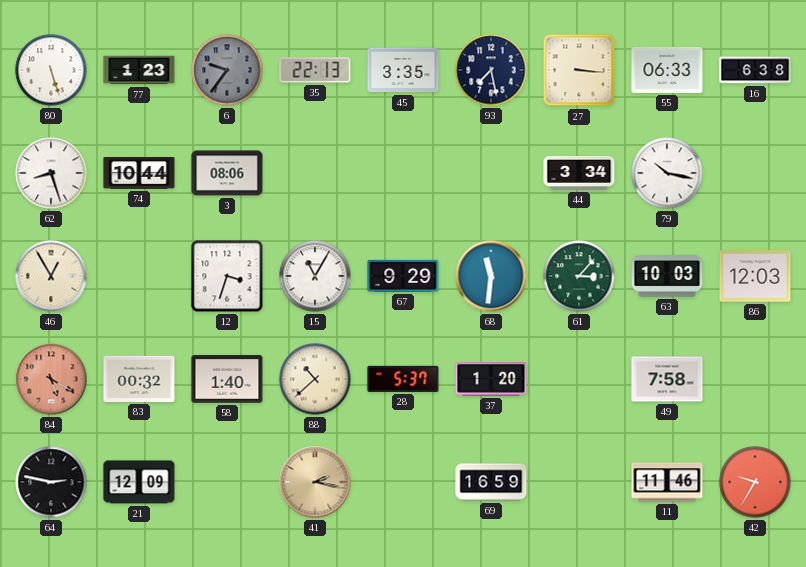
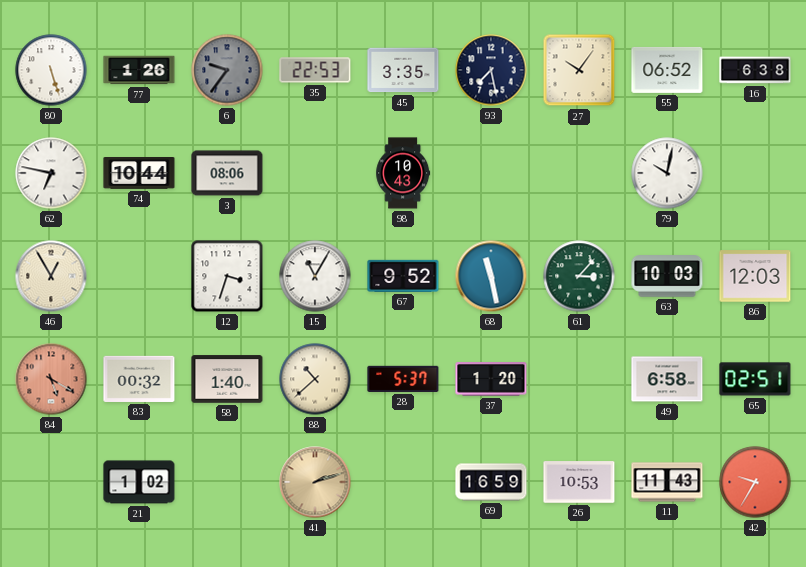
77: 1:23 -> 1:26
35: 22:13 -> 22:53
27: 3:16 -> 10:06
55: 06:33 -> 06:52
62: 8:27 -> 6:47
98: none -> 10:43
44: 3:34 -> none
79: 10:17 -> 10:02
67: 9:29 -> 9:52
68: 11:31 -> 11:28
49: 7:58 -> 6:58
65: none -> 02:51
64: 2:47 -> none
21: 12:09 -> 1:02
41: 2:17 -> 2:12
26: none -> 10:53
11: 11:46 -> 11:43
